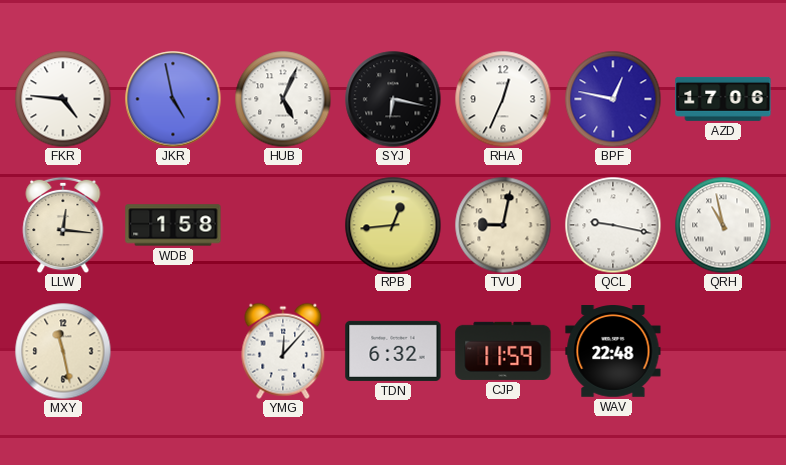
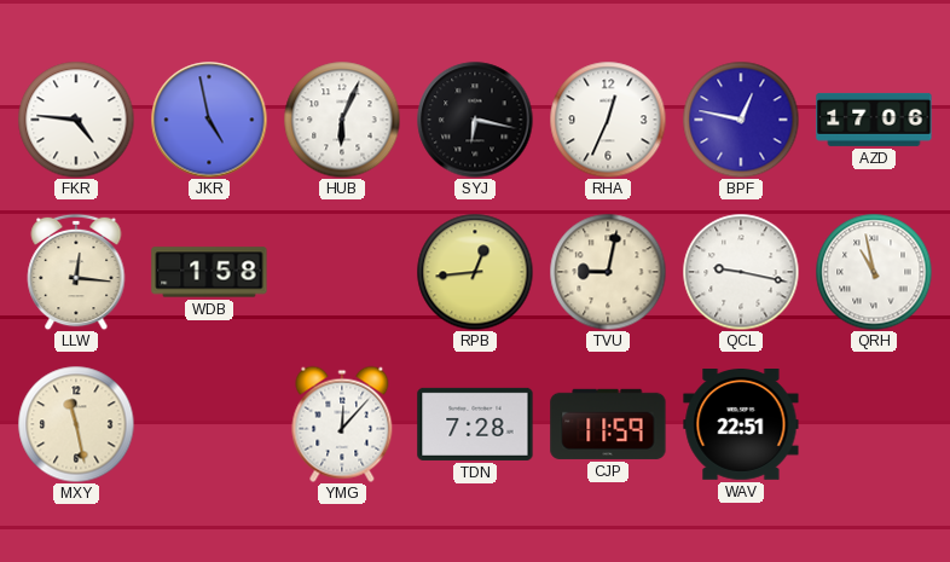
HUB: 5:04 -> 6:04
TDN: 6:32 -> 7:28
WAV: 22:48 -> 22:51
